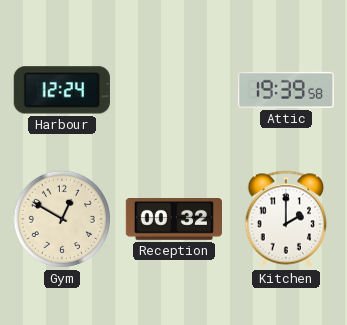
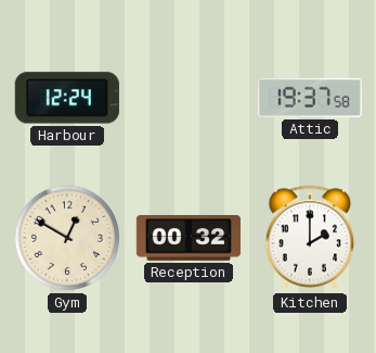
Attic: 19:39 -> 19:37
